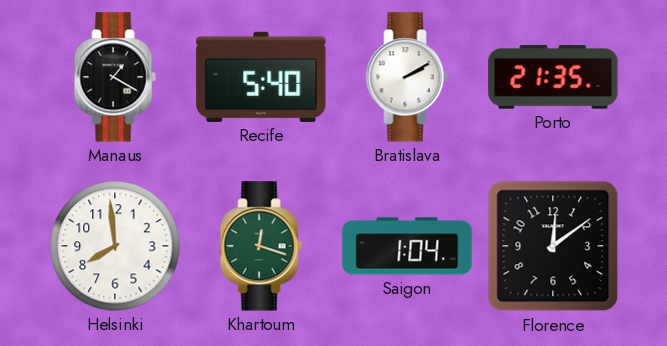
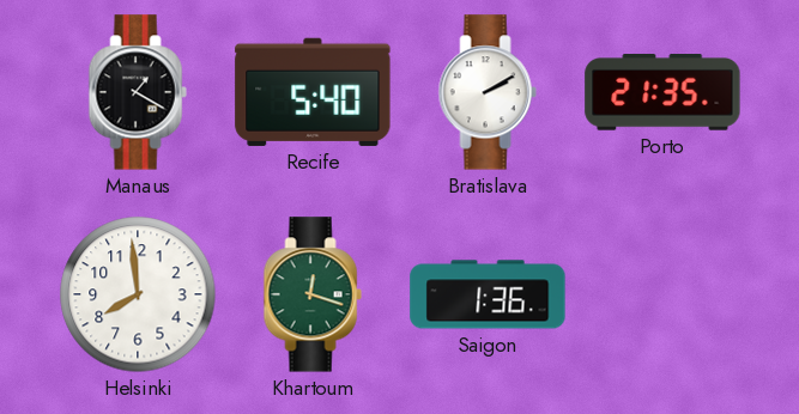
Saigon: 1:04 -> 1:36
Florence: 12:09 -> none
